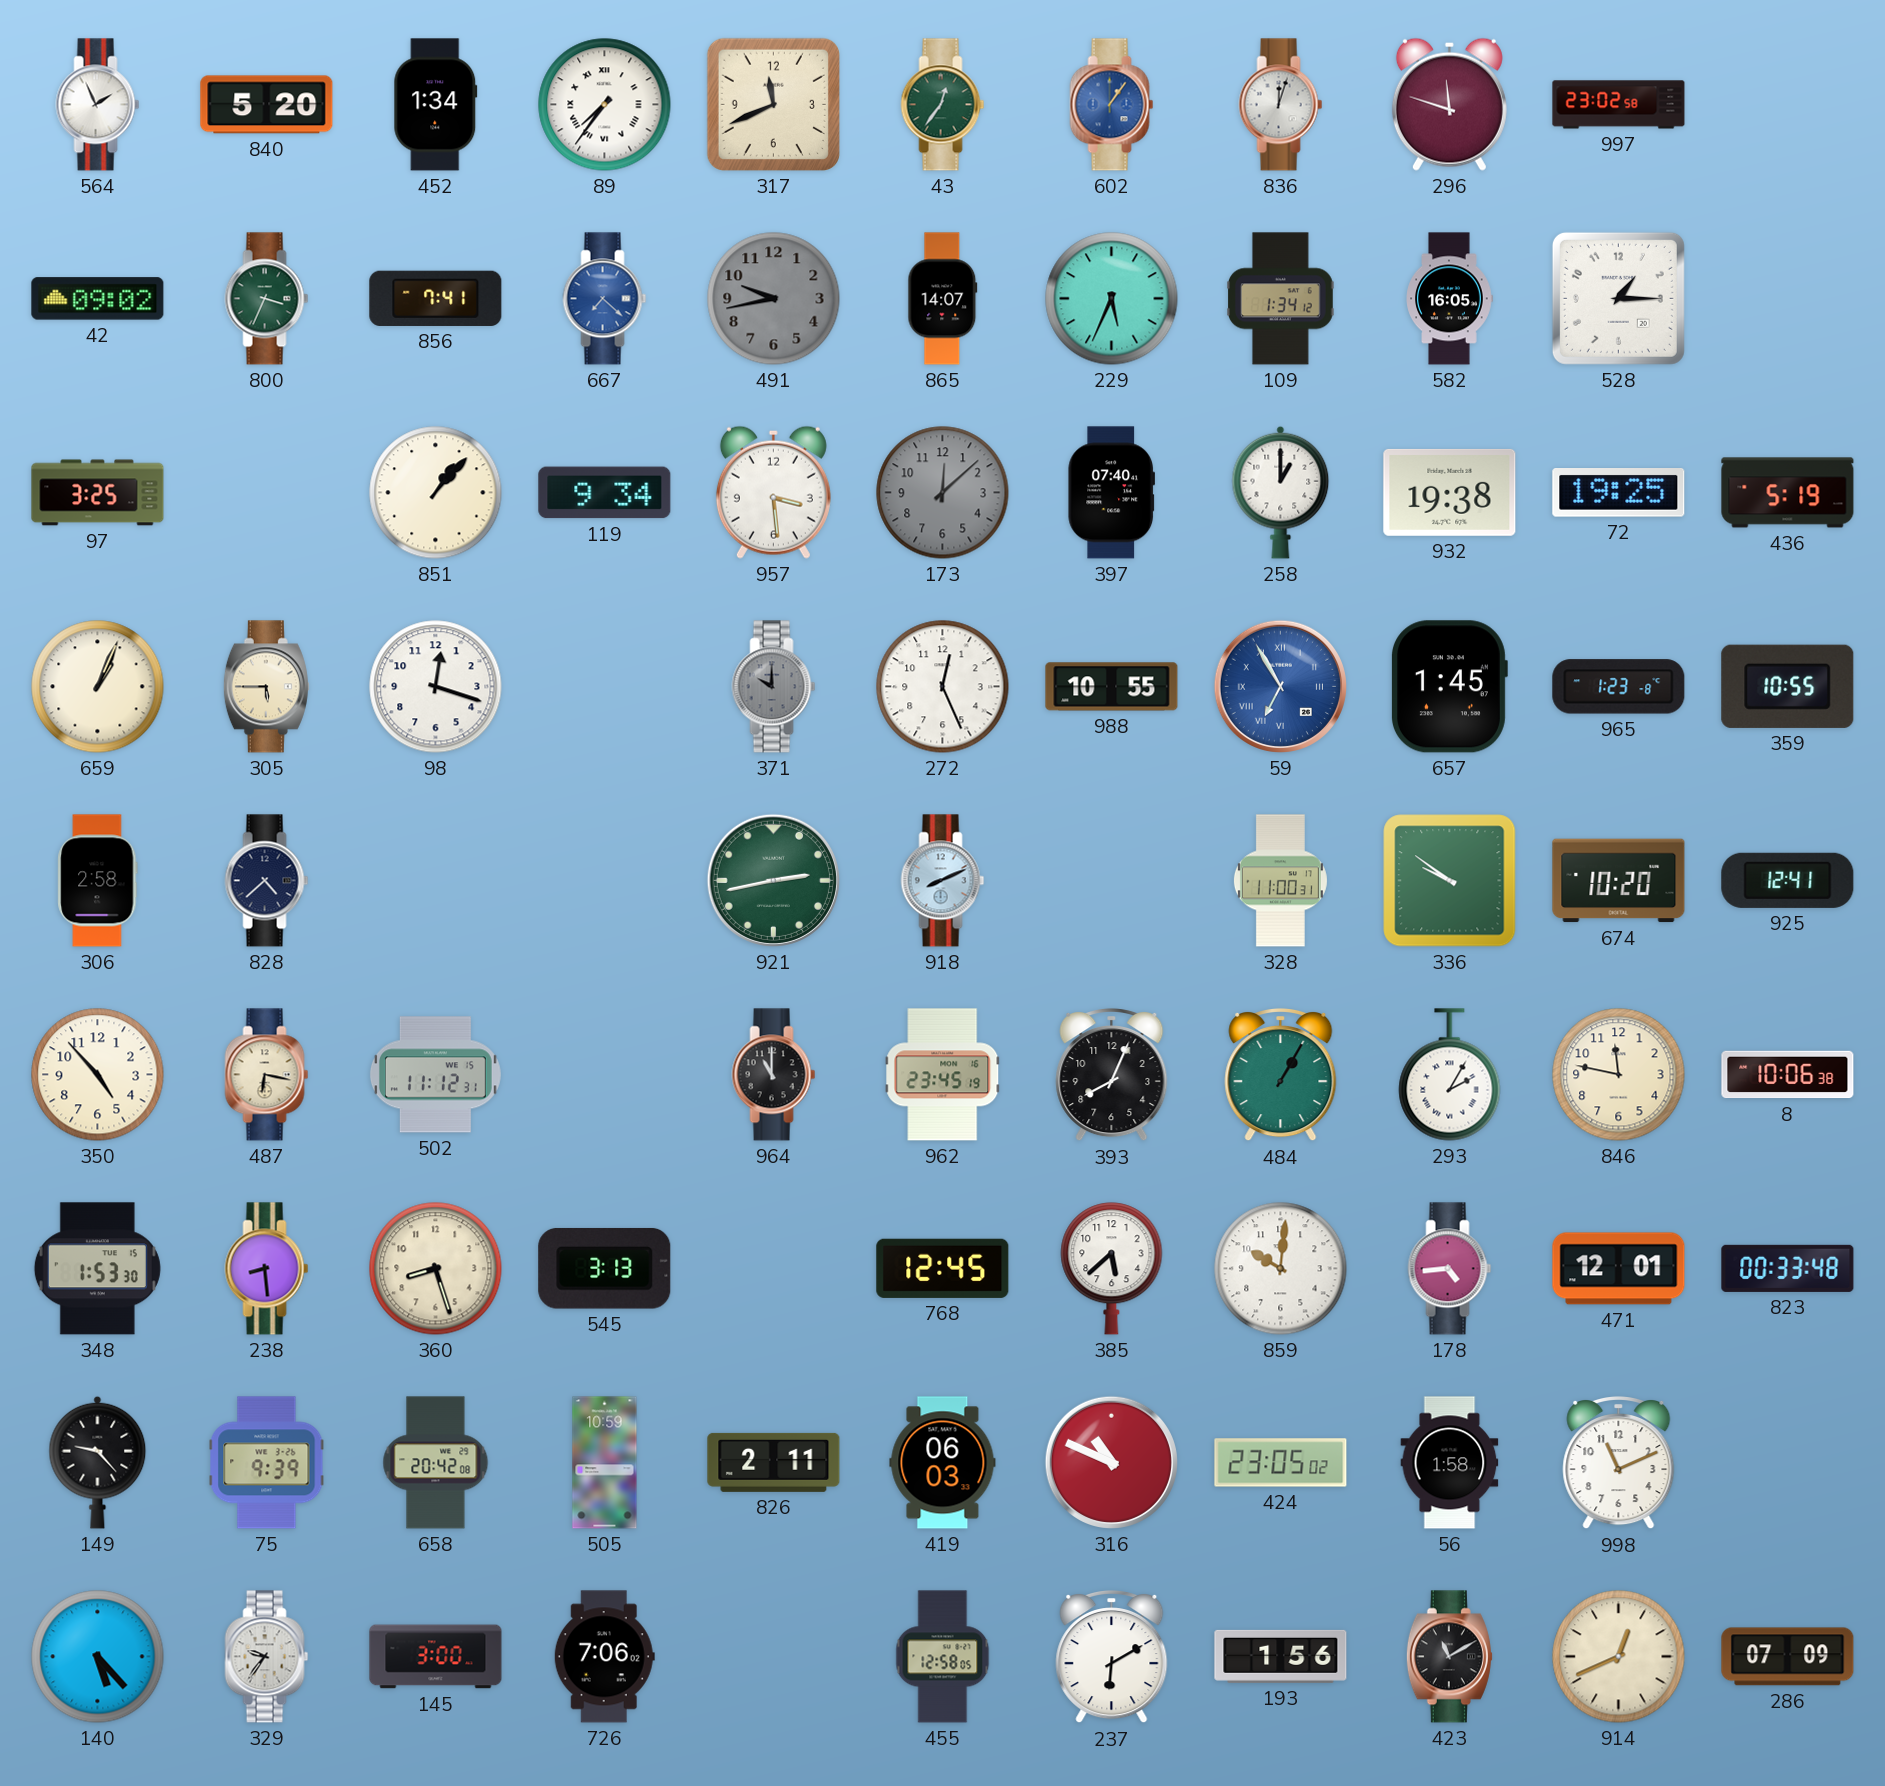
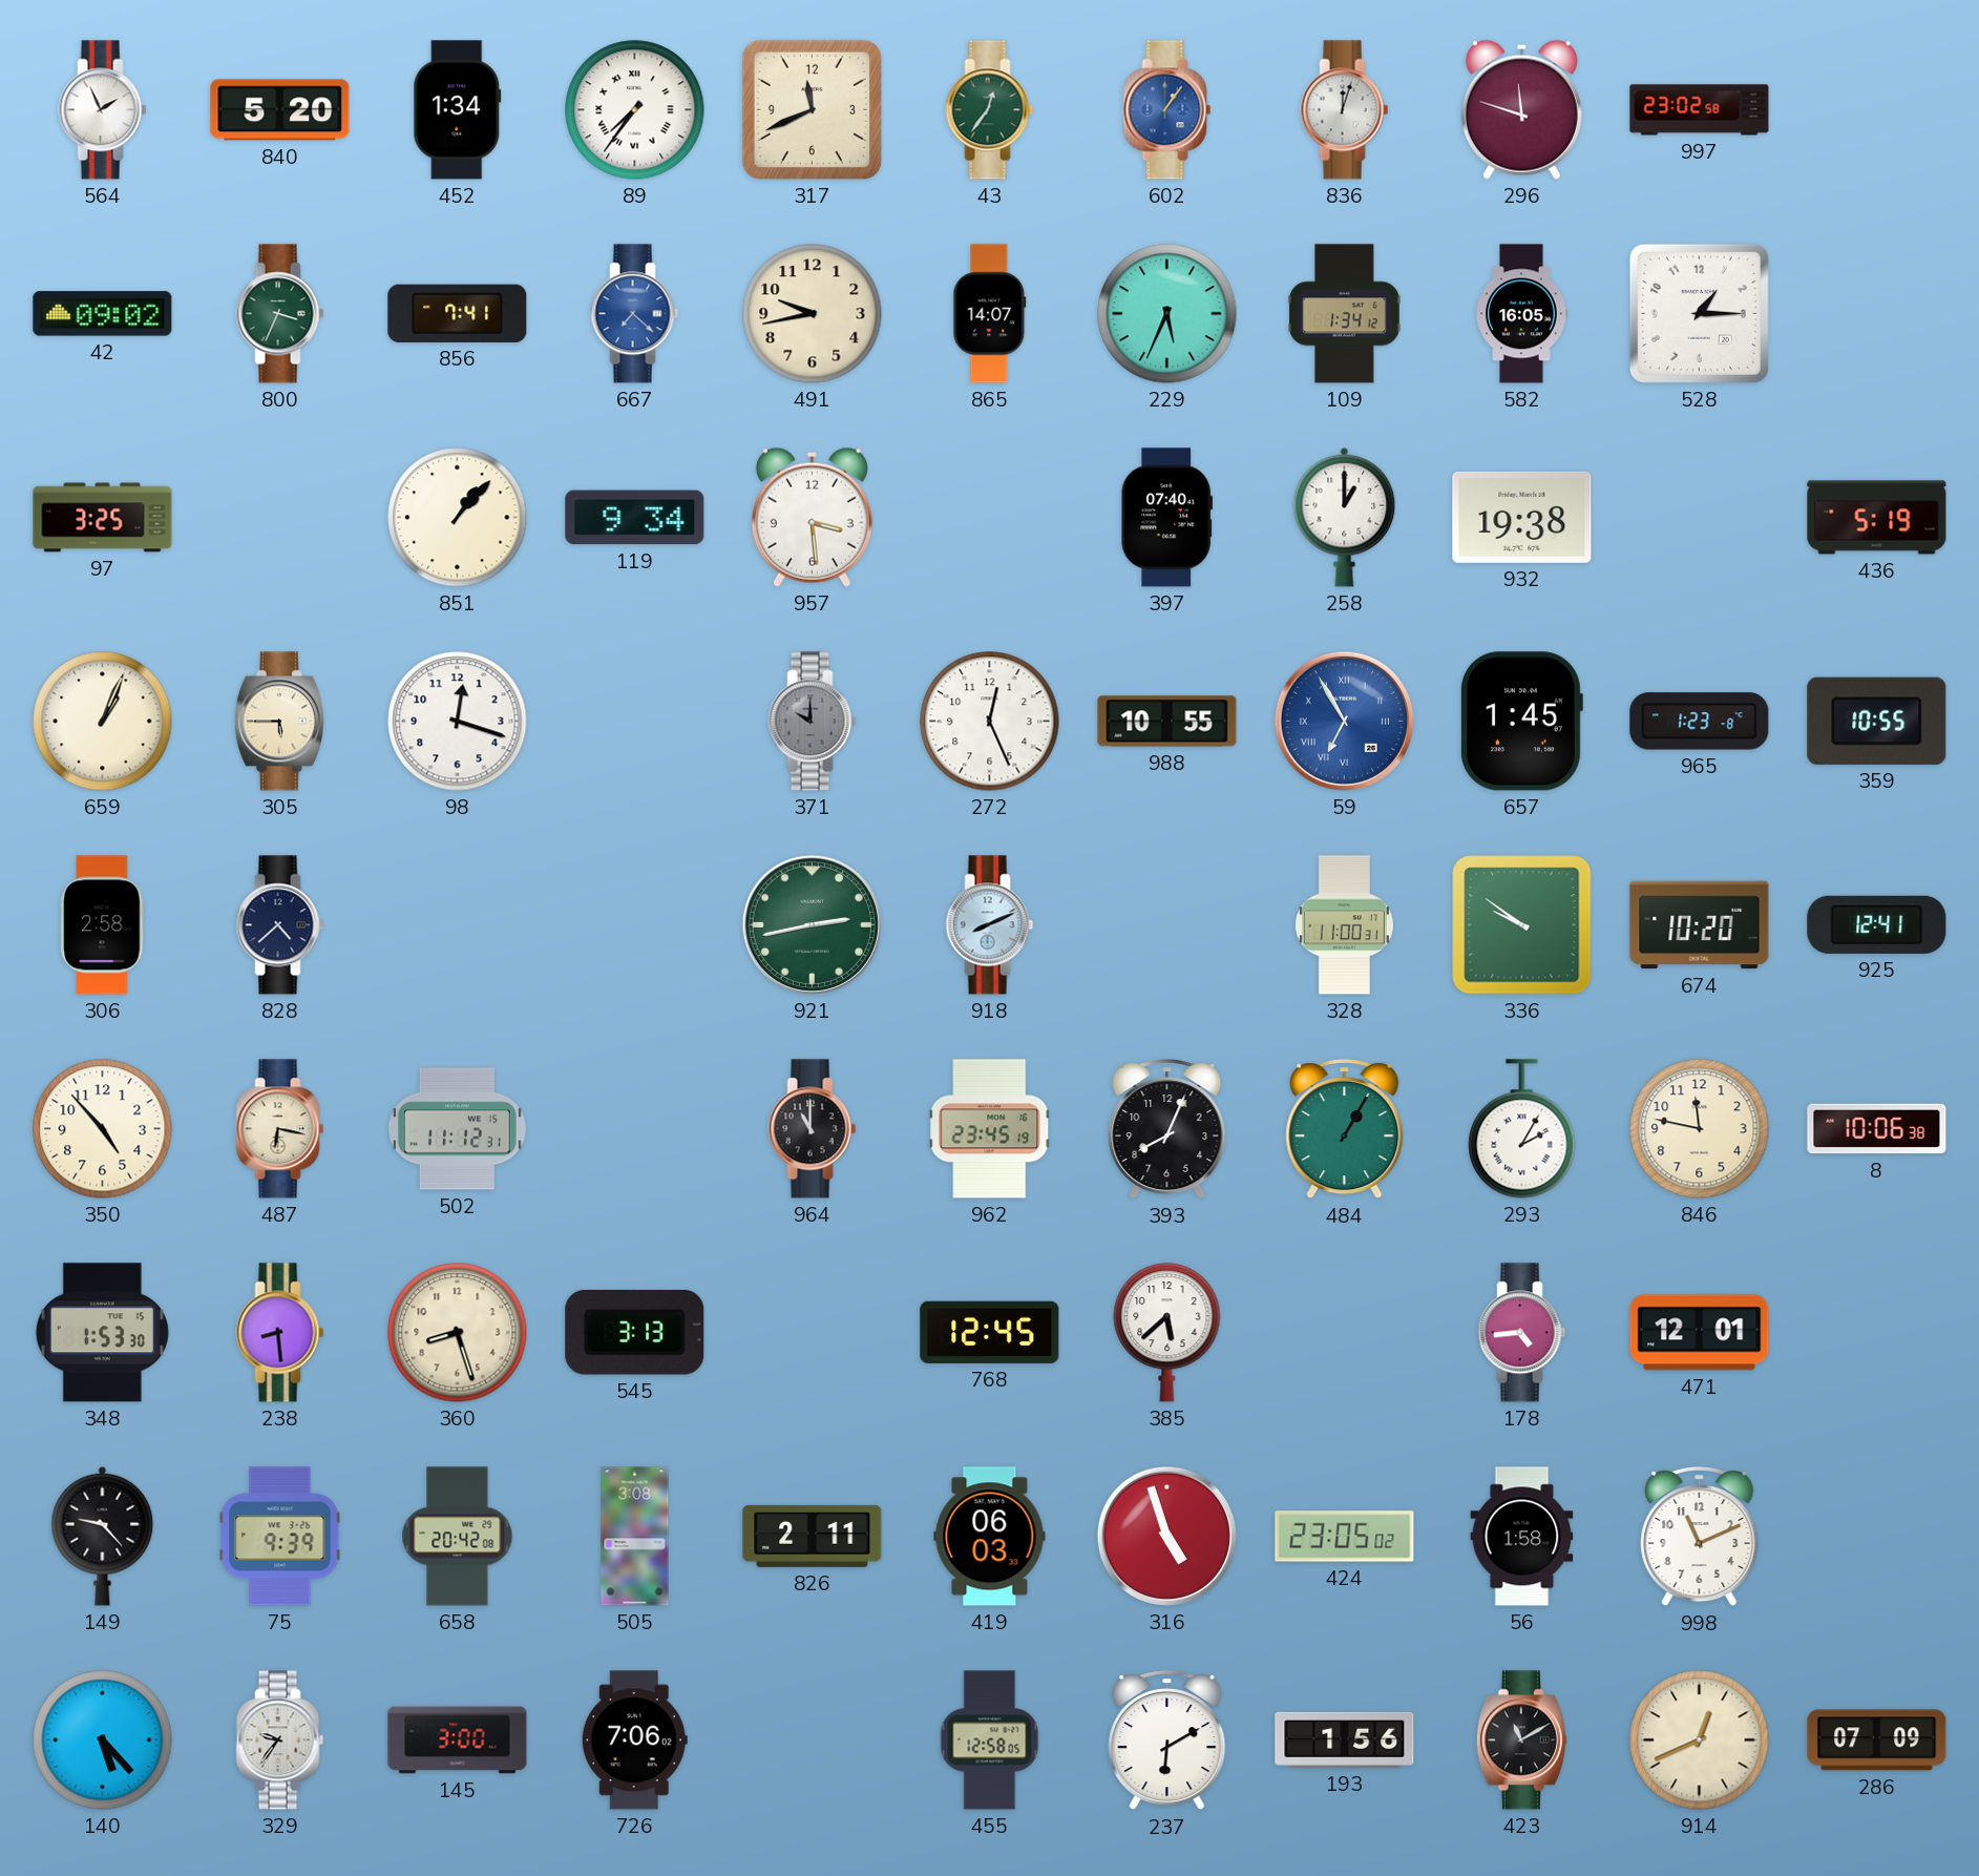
491 dial: grey -> cream
173: 12:08 -> none
72: 19:25 -> none
859: 10:01 -> none
823: 00:33 -> none
505: 10:59 -> 3:08
316: 10:49 -> 4:57
